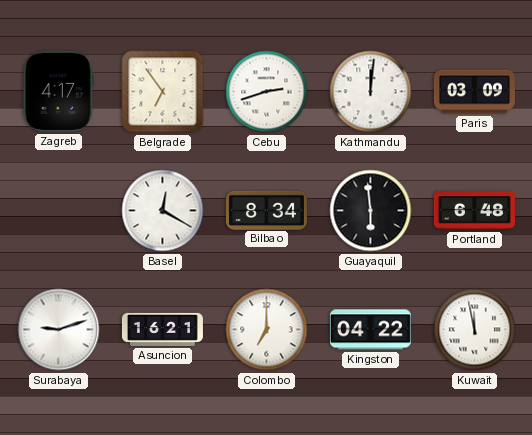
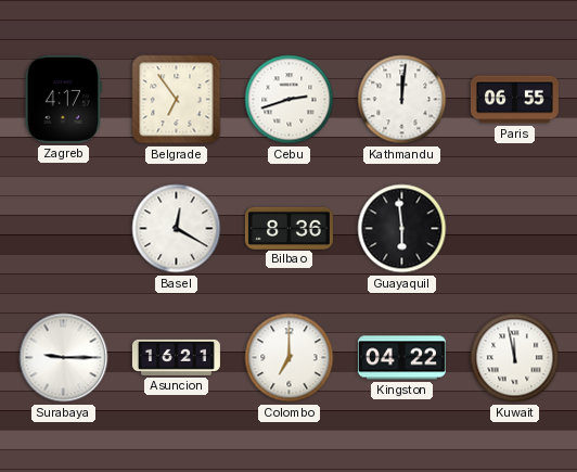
Paris: 03:09 -> 06:55
Bilbao: 8:34 -> 8:36
Portland: 6:48 -> none
Surabaya: 9:12 -> 9:15
